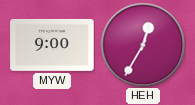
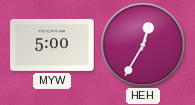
MYW: 9:00 -> 5:00
